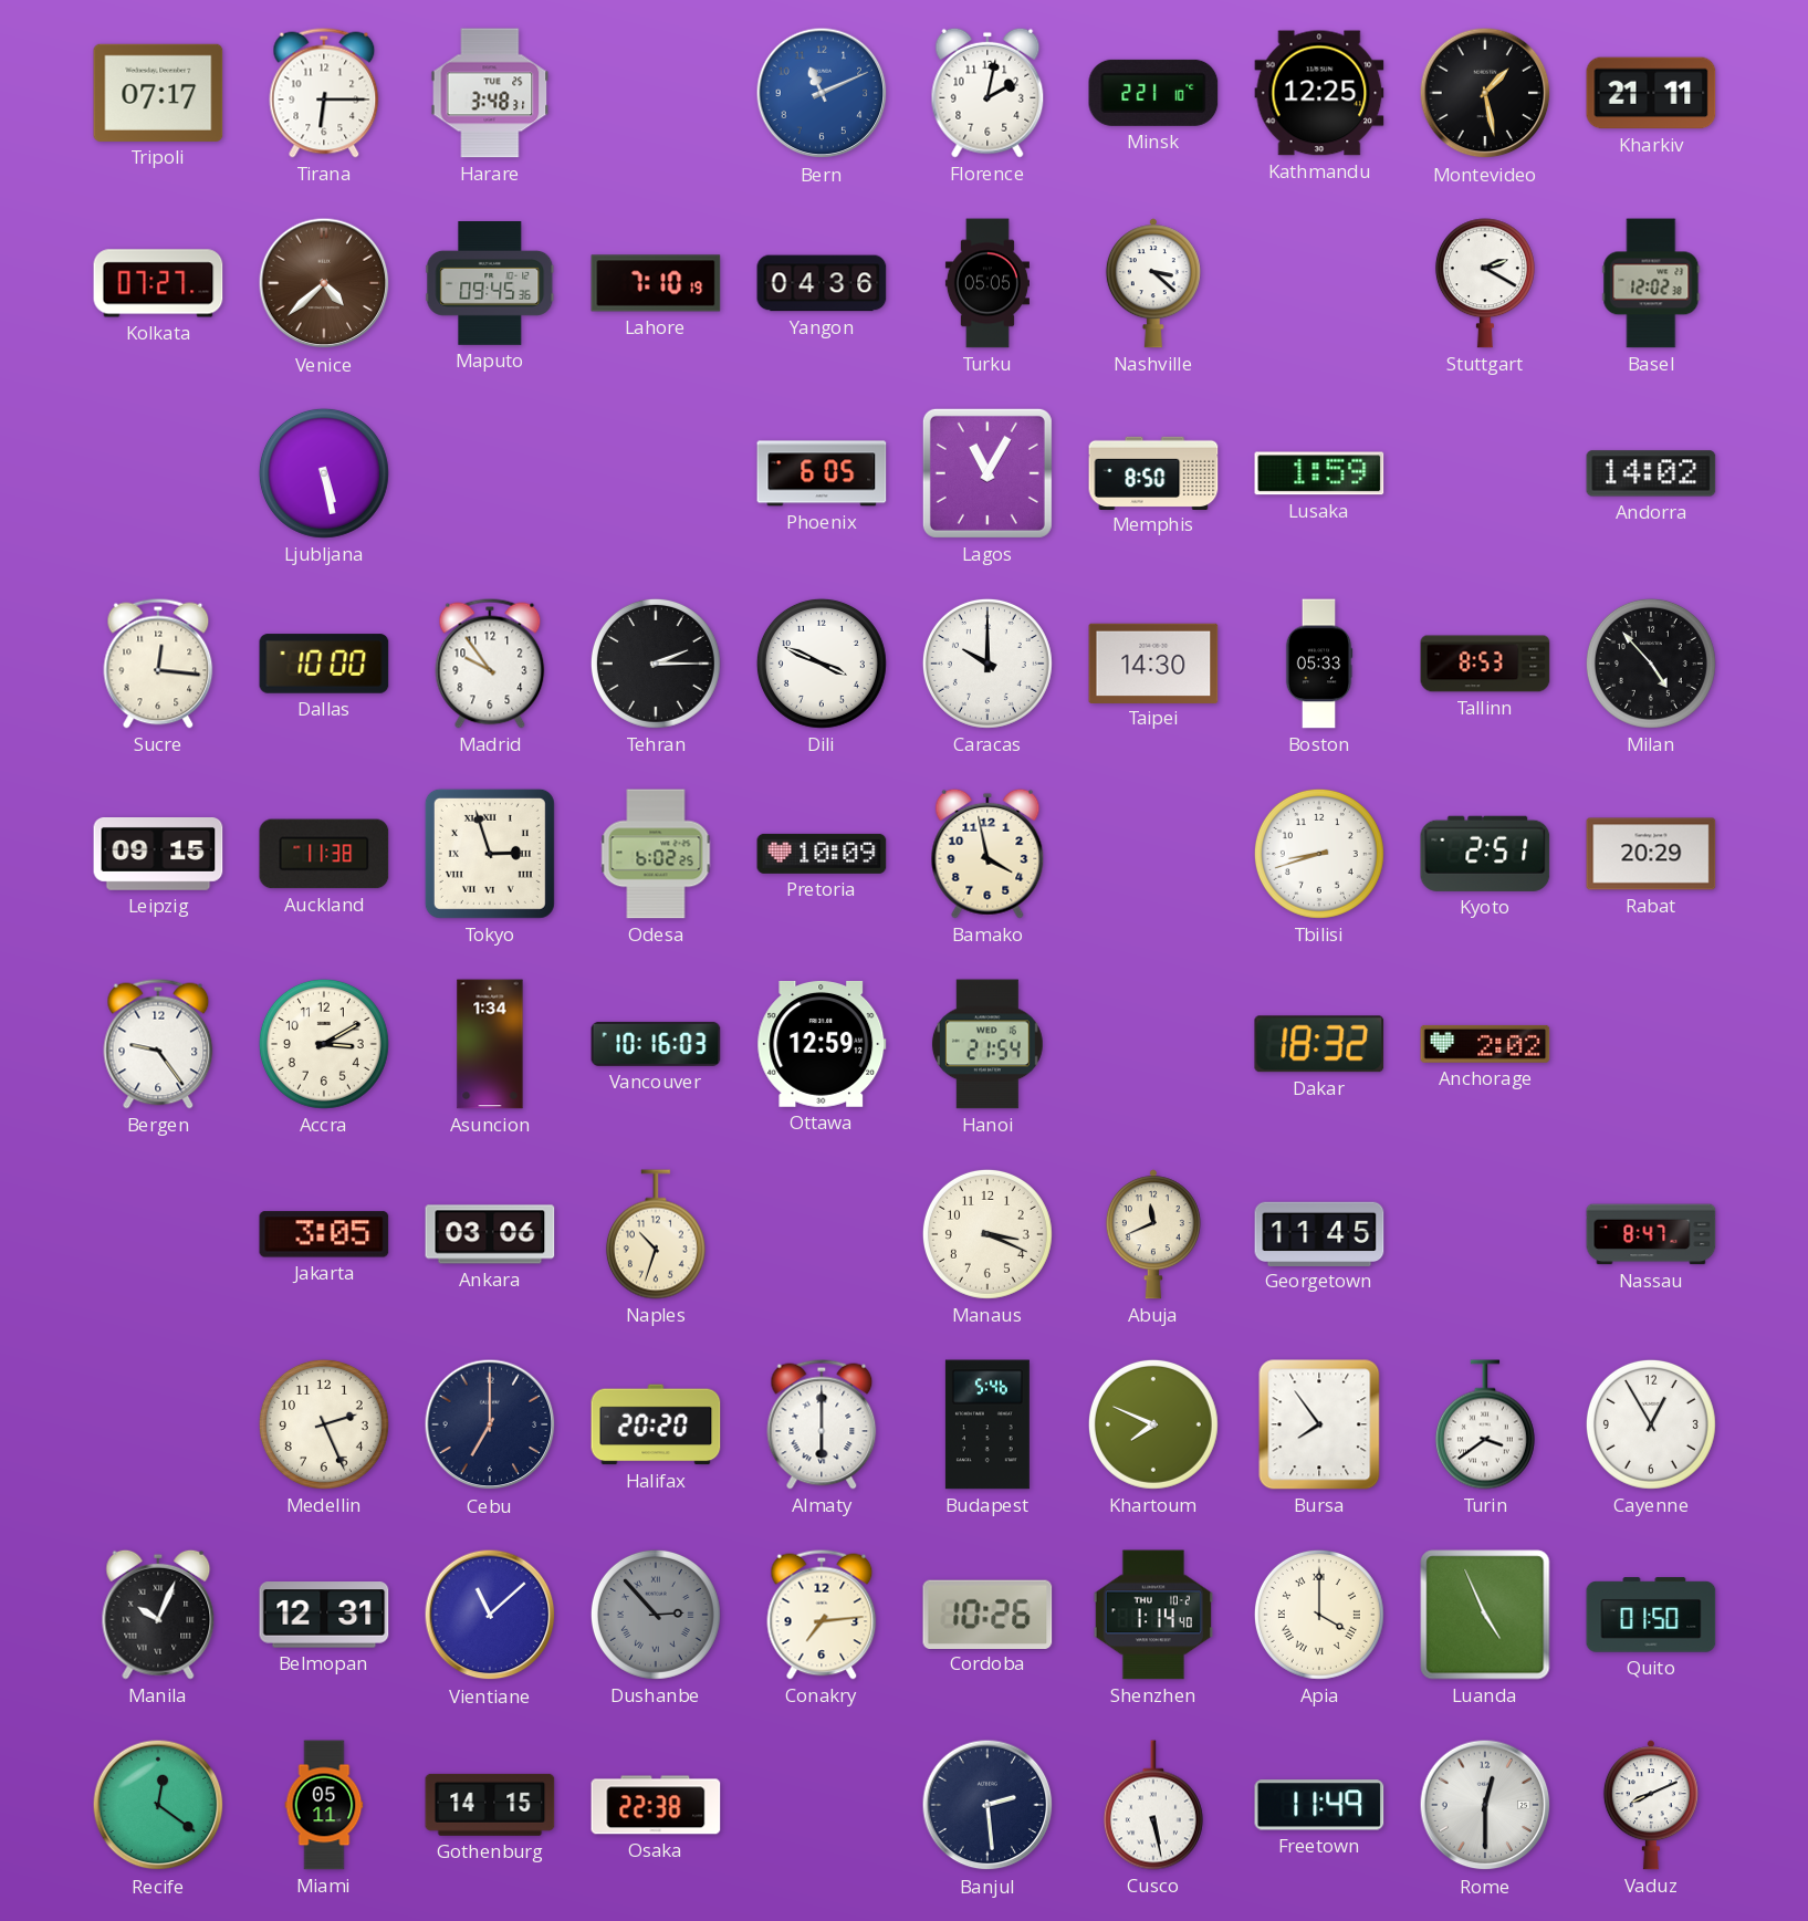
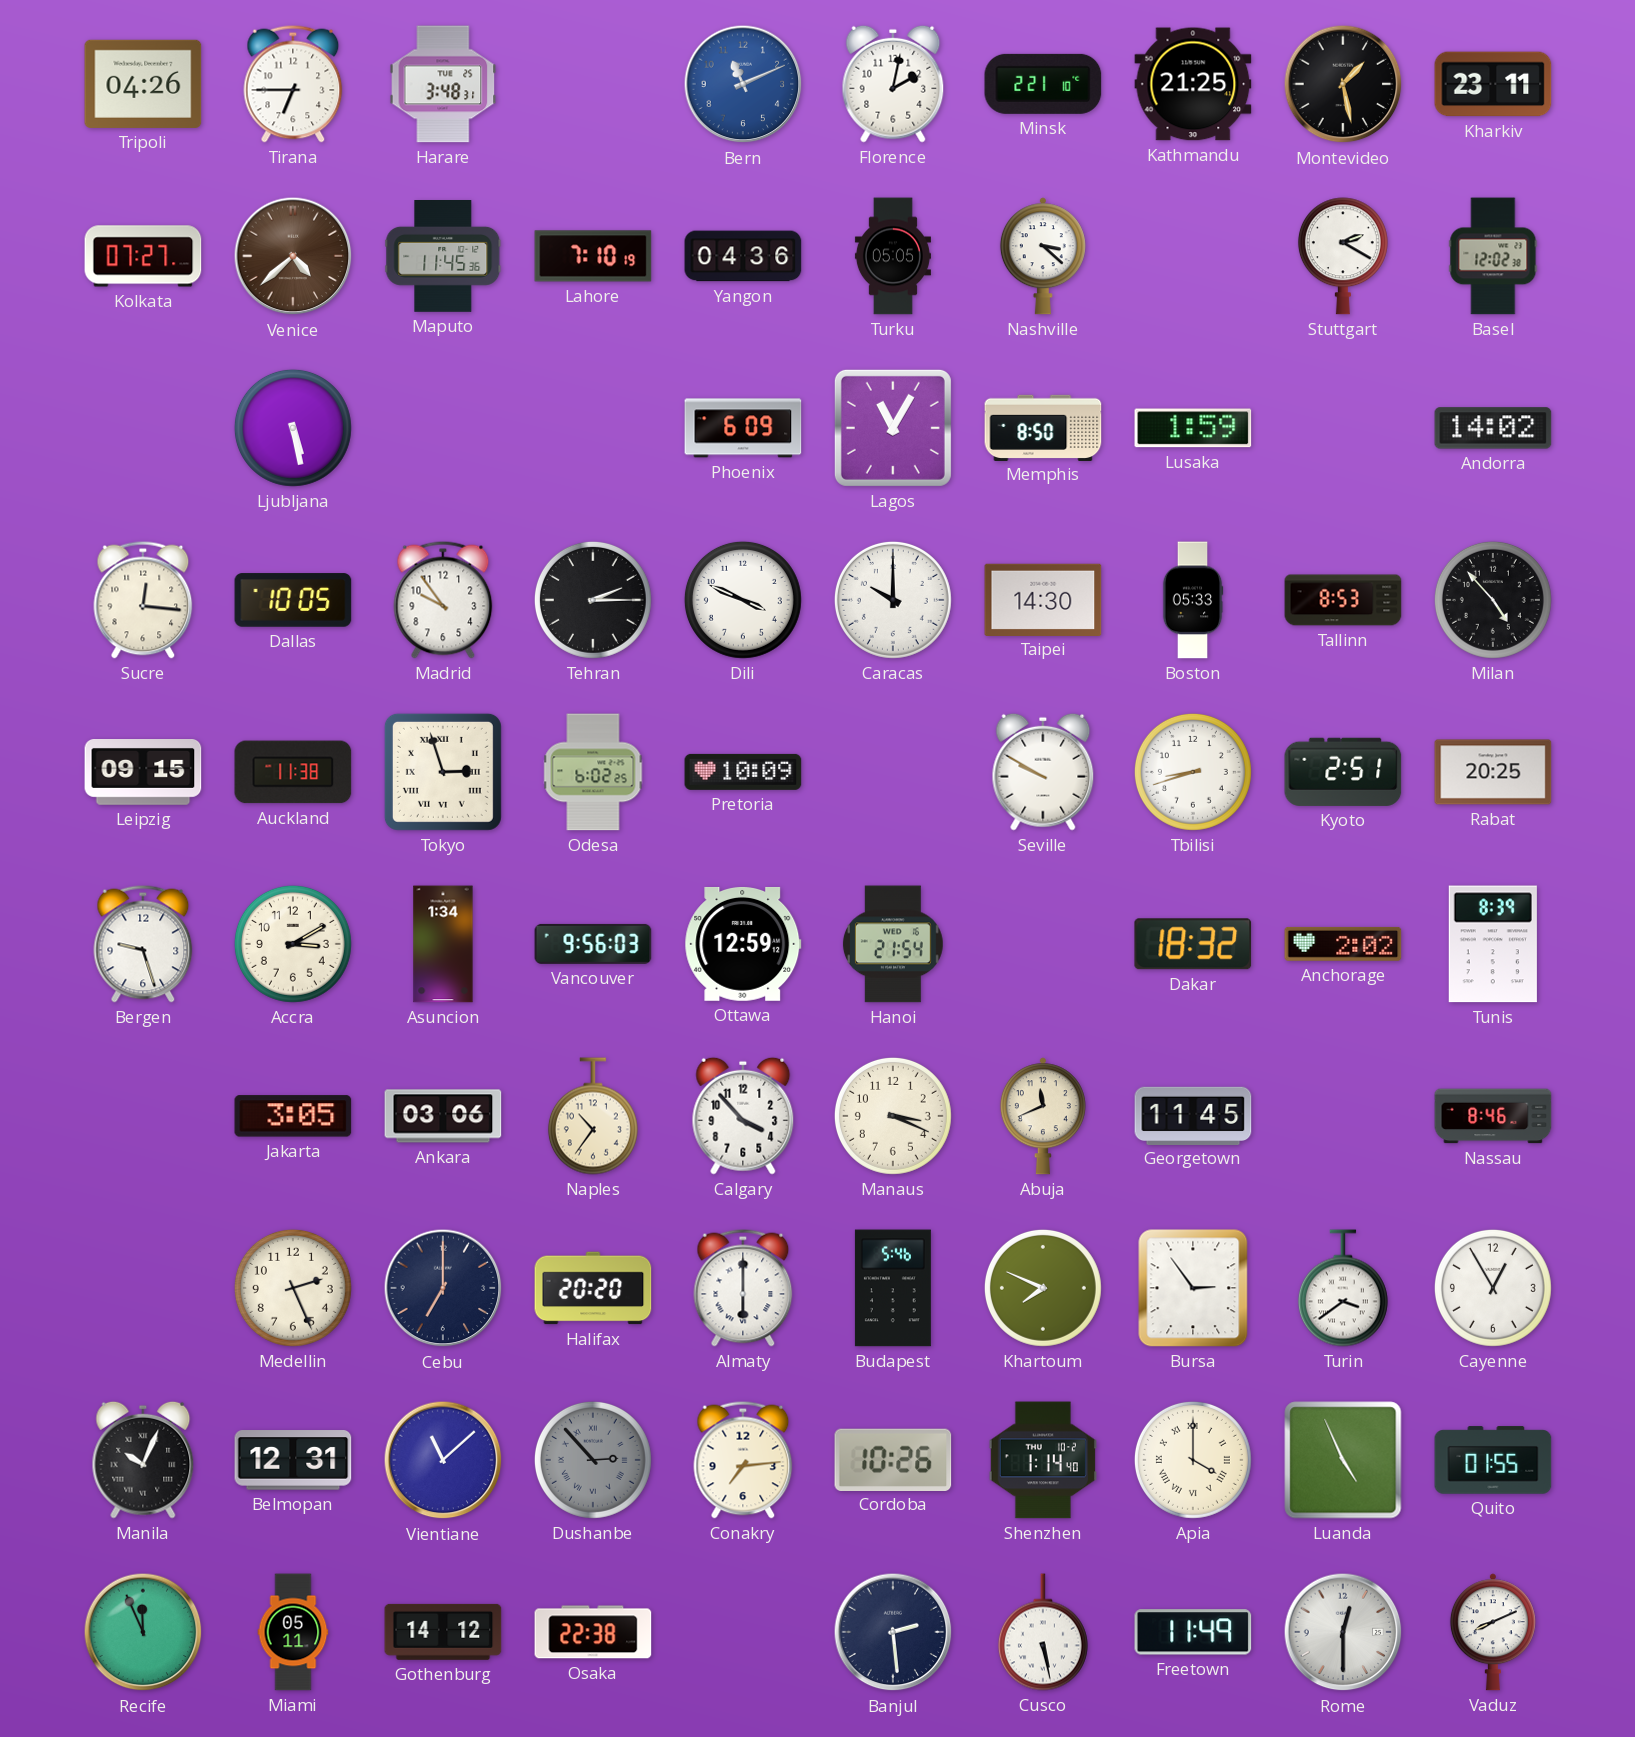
Tripoli: 07:17 -> 04:26
Tirana: 6:15 -> 6:45
Kathmandu: 12:25 -> 21:25
Kharkiv: 21:11 -> 23:11
Maputo: 09:45 -> 11:45
Phoenix: 6:05 -> 6:09
Dallas: 10:00 -> 10:05
Bamako: 3:58 -> none
Seville: none -> 9:50
Rabat: 20:29 -> 20:25
Bergen: 9:24 -> 9:27
Vancouver: 10:16 -> 9:56
Tunis: none -> 8:39
Naples: 10:33 -> 10:36
Calgary: none -> 3:53
Nassau: 8:47 -> 8:46
Bursa: 7:54 -> 2:54
Quito: 01:50 -> 01:55
Recife: 12:21 -> 11:56
Gothenburg: 14:15 -> 14:12
